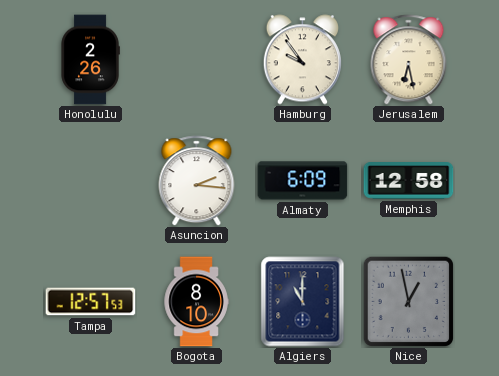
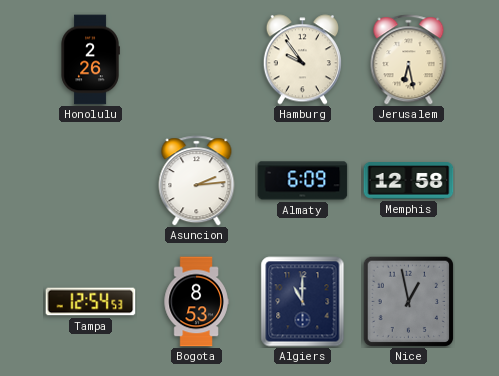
Asuncion: 2:16 -> 2:14
Tampa: 12:57 -> 12:54
Bogota: 8:10 -> 8:53
